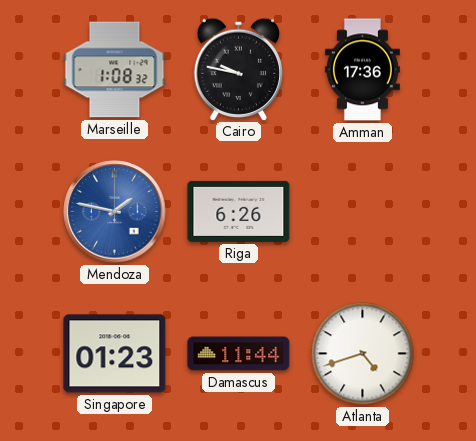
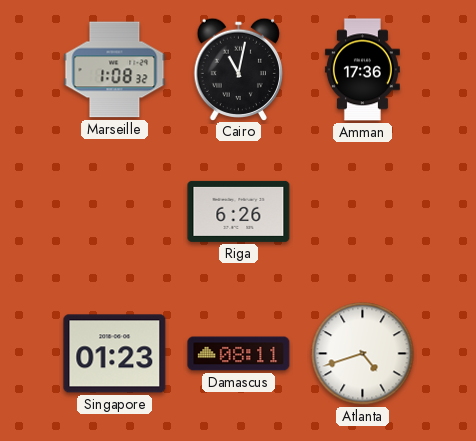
Cairo: 9:47 -> 11:02
Mendoza: 1:47 -> none
Damascus: 11:44 -> 08:11
